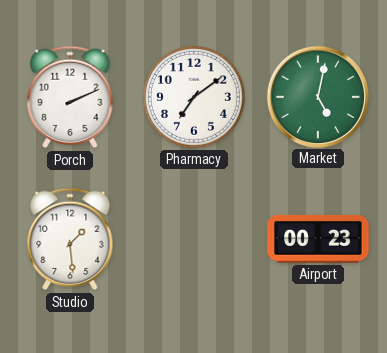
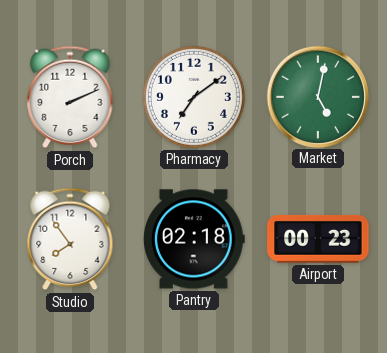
Studio: 1:29 -> 7:54
Pantry: none -> 02:18
